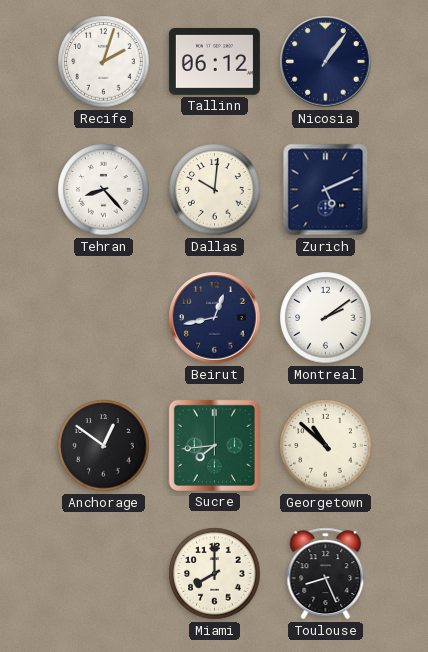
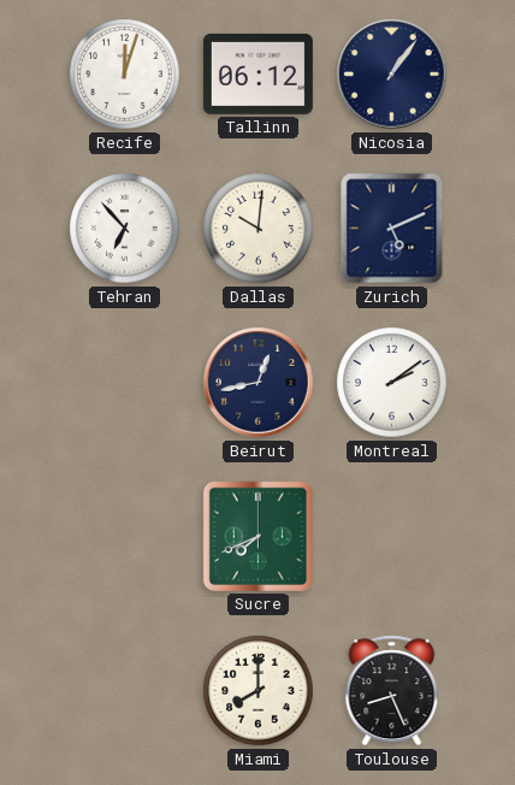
Recife: 2:03 -> 12:03
Tehran: 8:23 -> 6:53
Anchorage: 12:51 -> none
Sucre: 7:44 -> 7:41
Georgetown: 10:52 -> none
